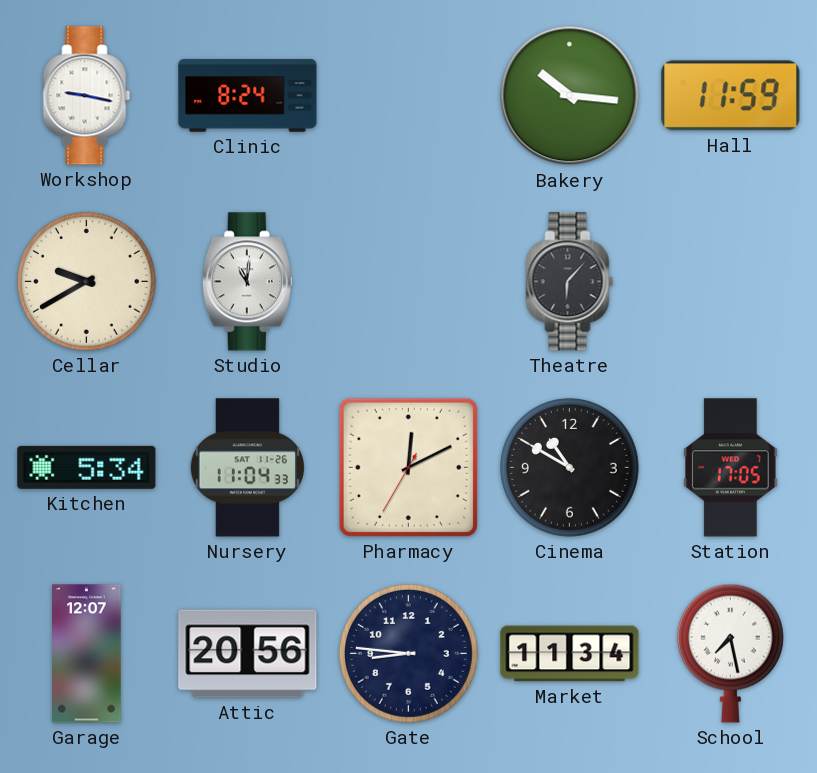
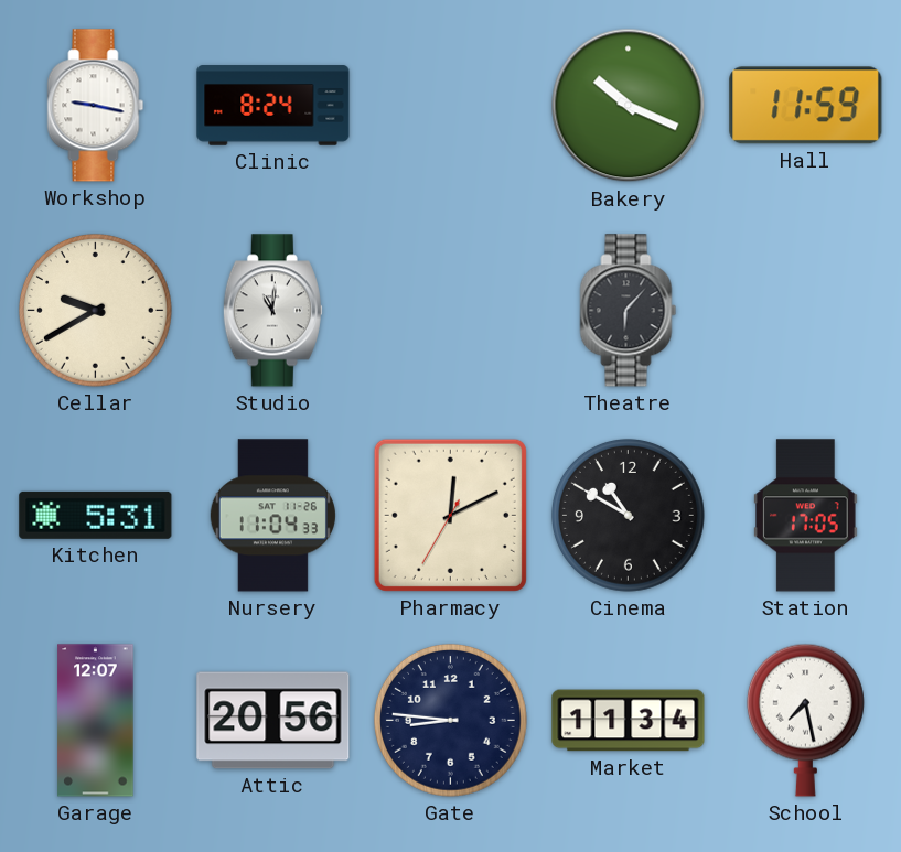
Bakery: 10:16 -> 10:19
Kitchen: 5:34 -> 5:31
